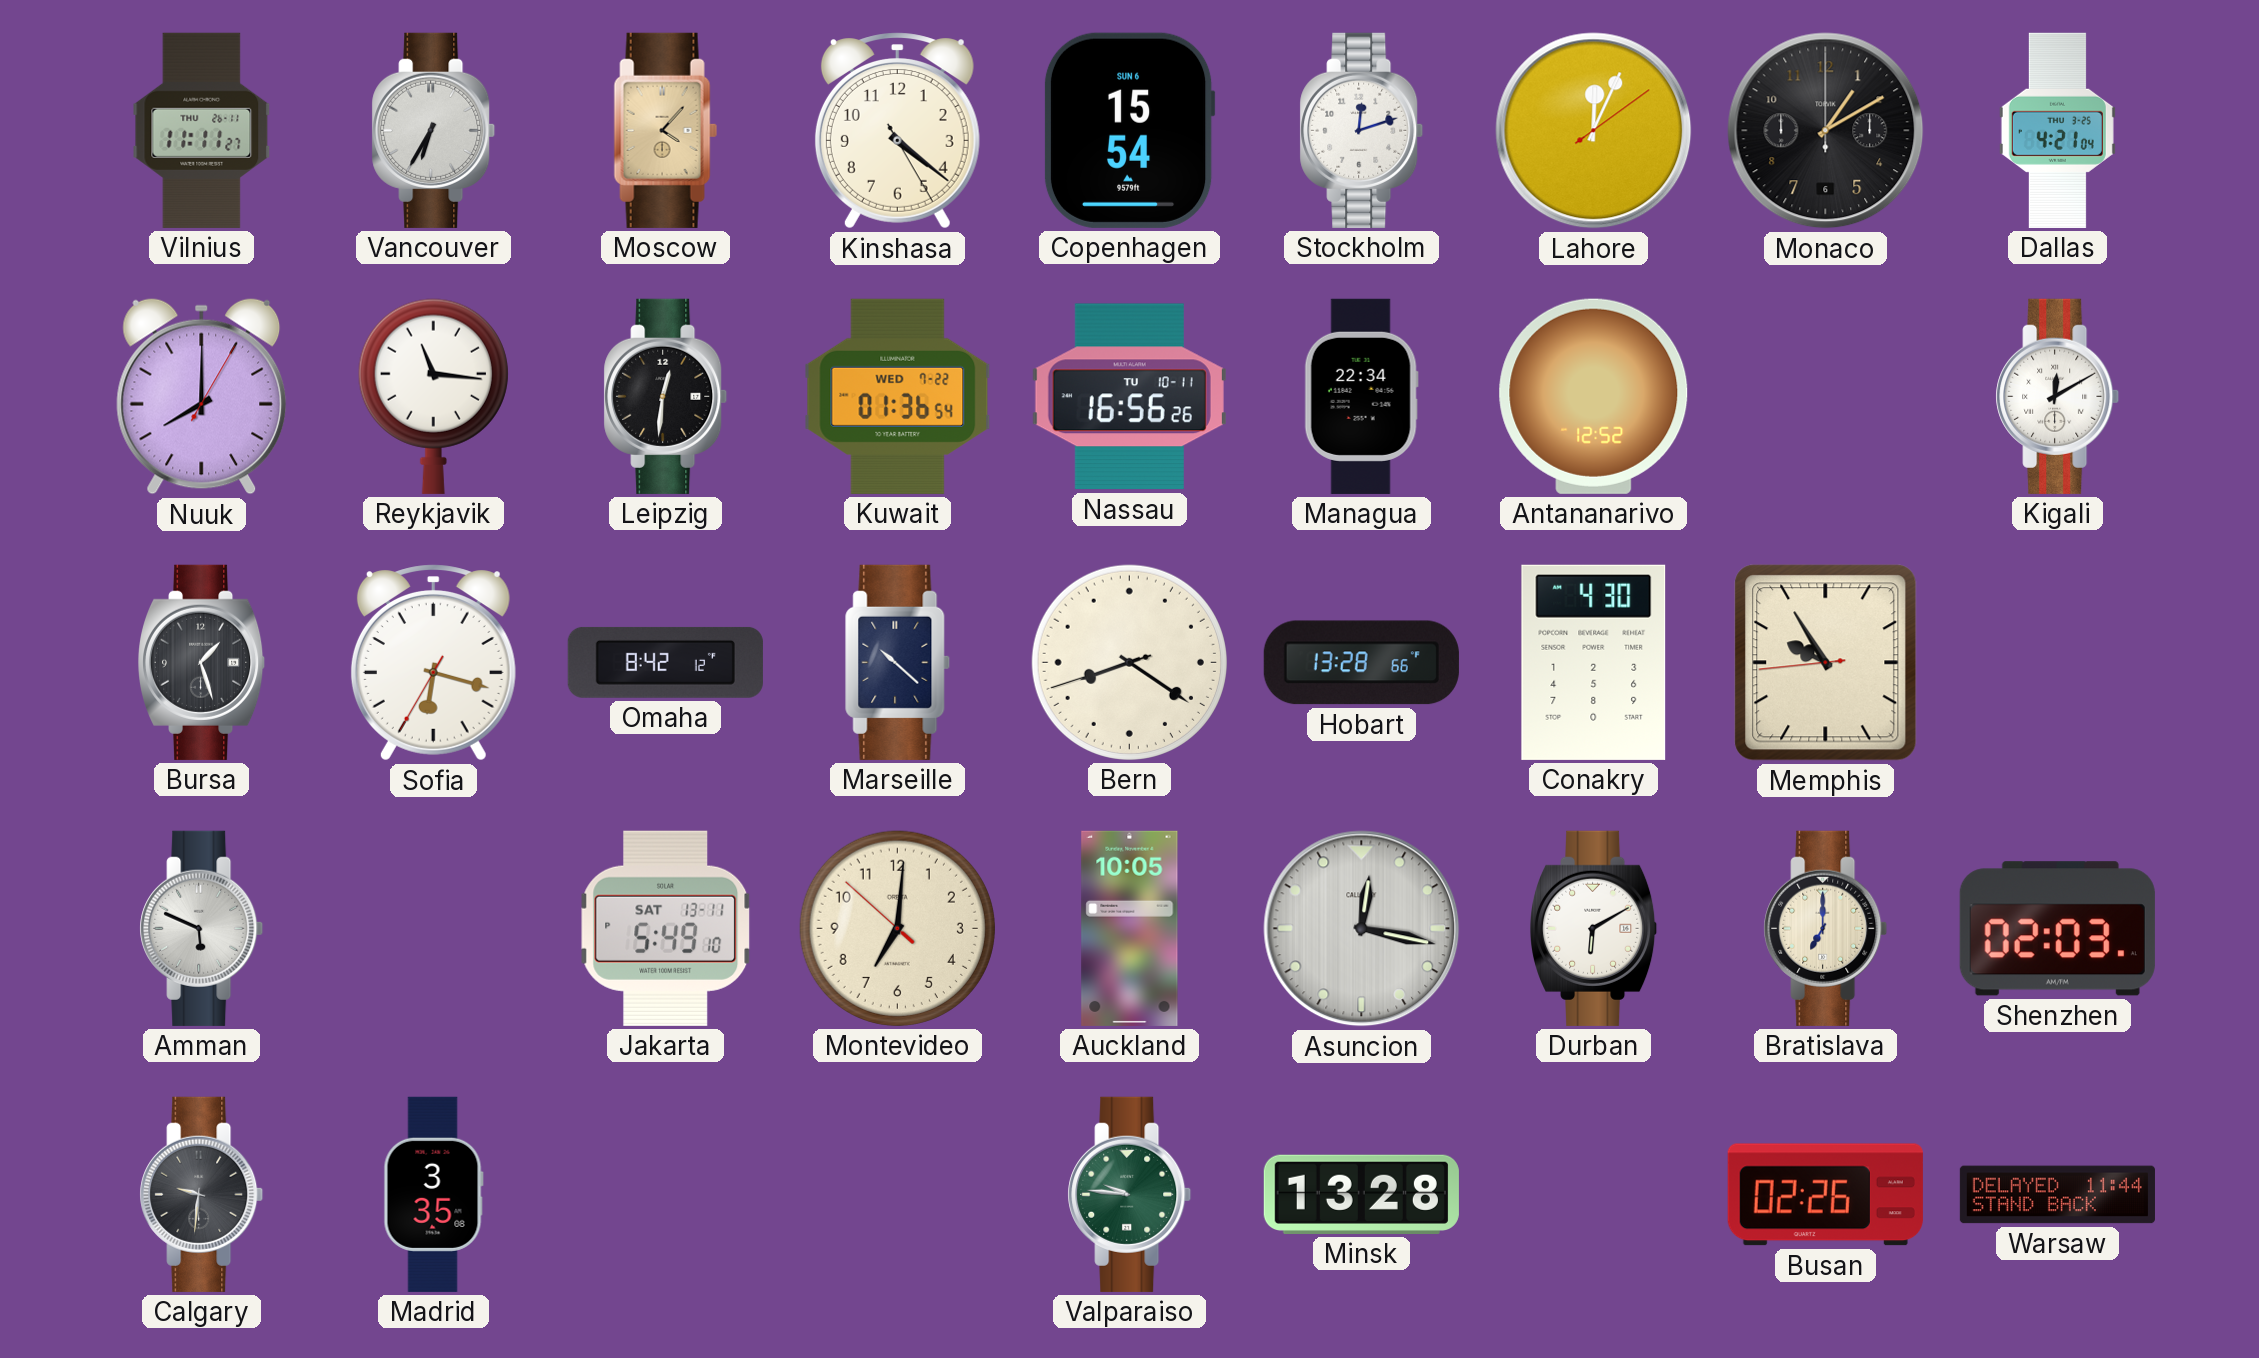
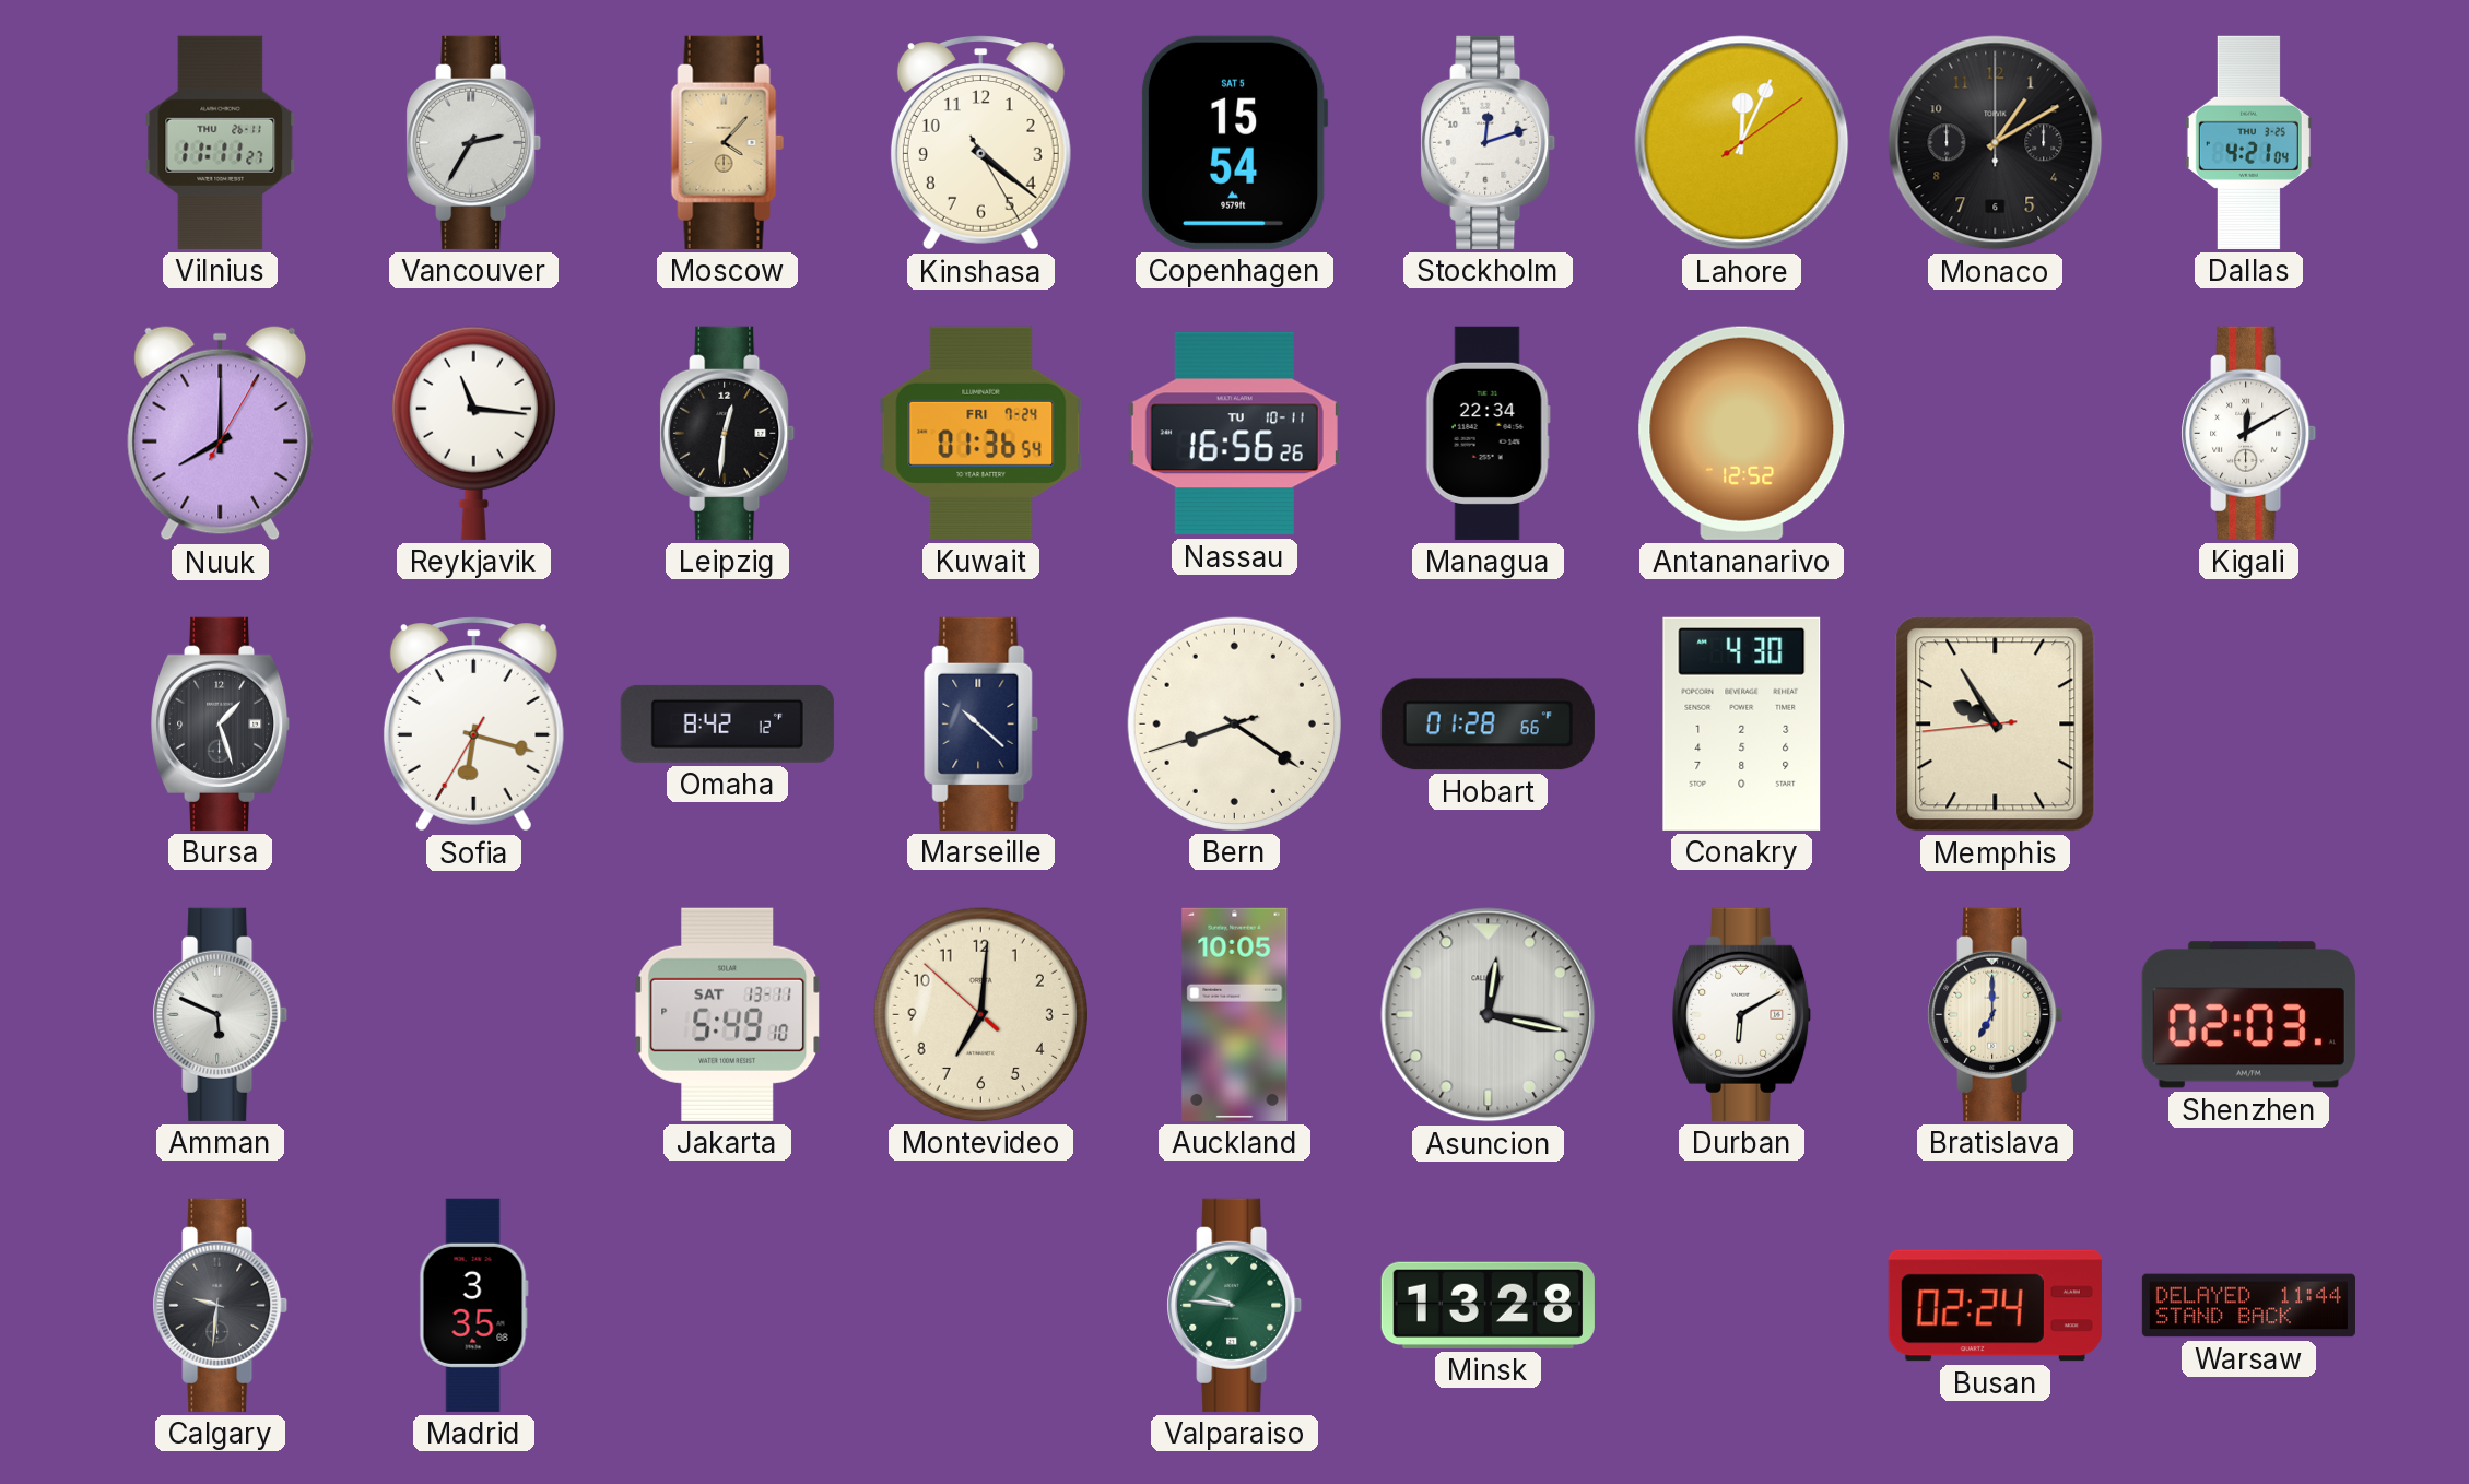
Vancouver: 6:35 -> 2:35
Copenhagen date: SUN 6 -> SAT 5
Kuwait date: WED 7-22 -> FRI 7-24
Hobart: 13:28 -> 01:28
Busan: 02:26 -> 02:24
